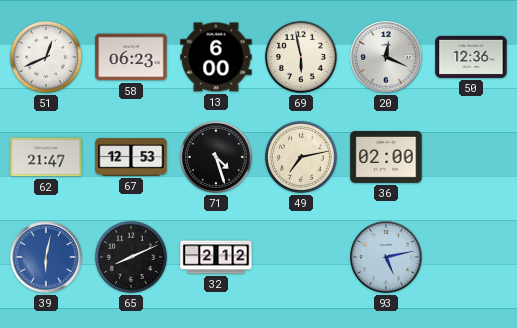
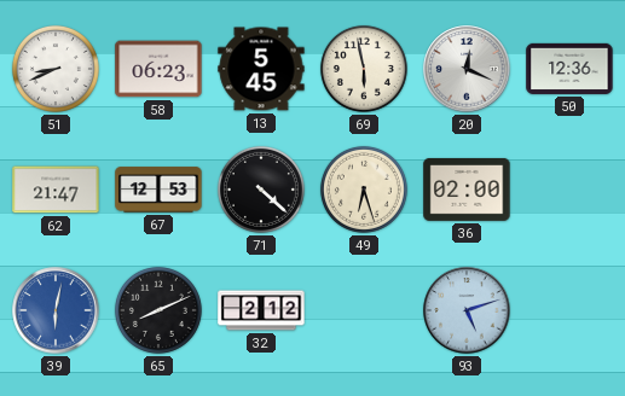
51: 12:41 -> 8:41
13: 6:00 -> 5:45
71: 4:27 -> 4:22
49: 7:13 -> 6:27
93: 5:13 -> 5:12
